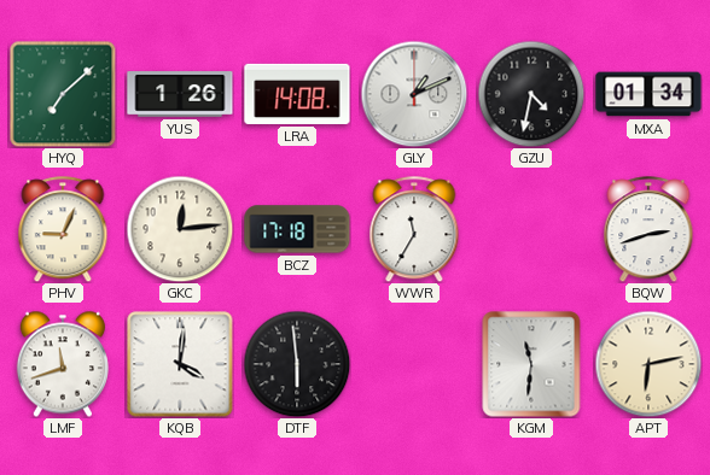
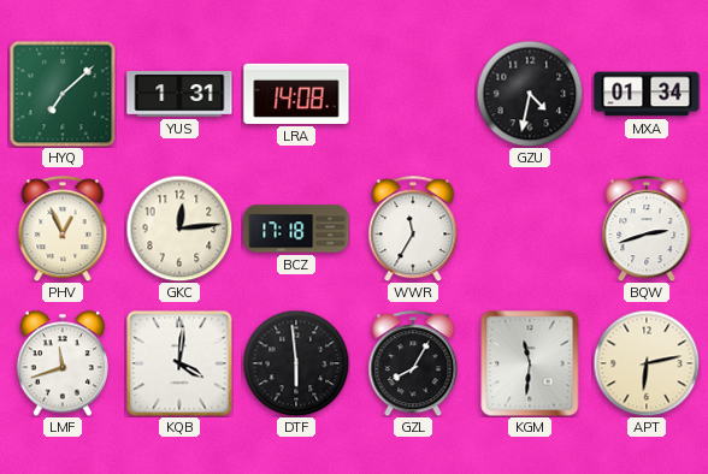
YUS: 1:26 -> 1:31
GLY: 1:11 -> none
PHV: 9:04 -> 12:56
GZL: none -> 8:05
